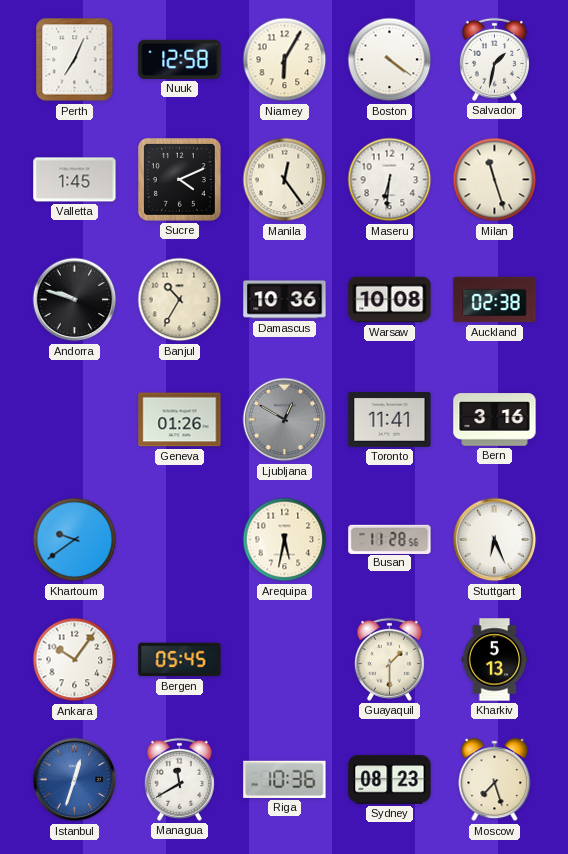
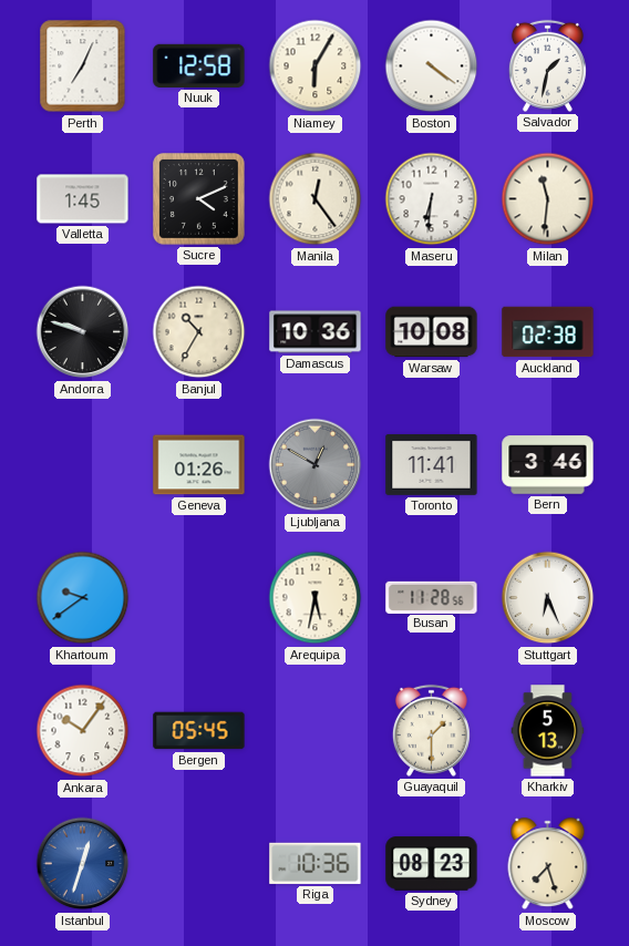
Milan: 11:27 -> 11:31
Bern: 3:16 -> 3:46
Managua: 11:40 -> none
